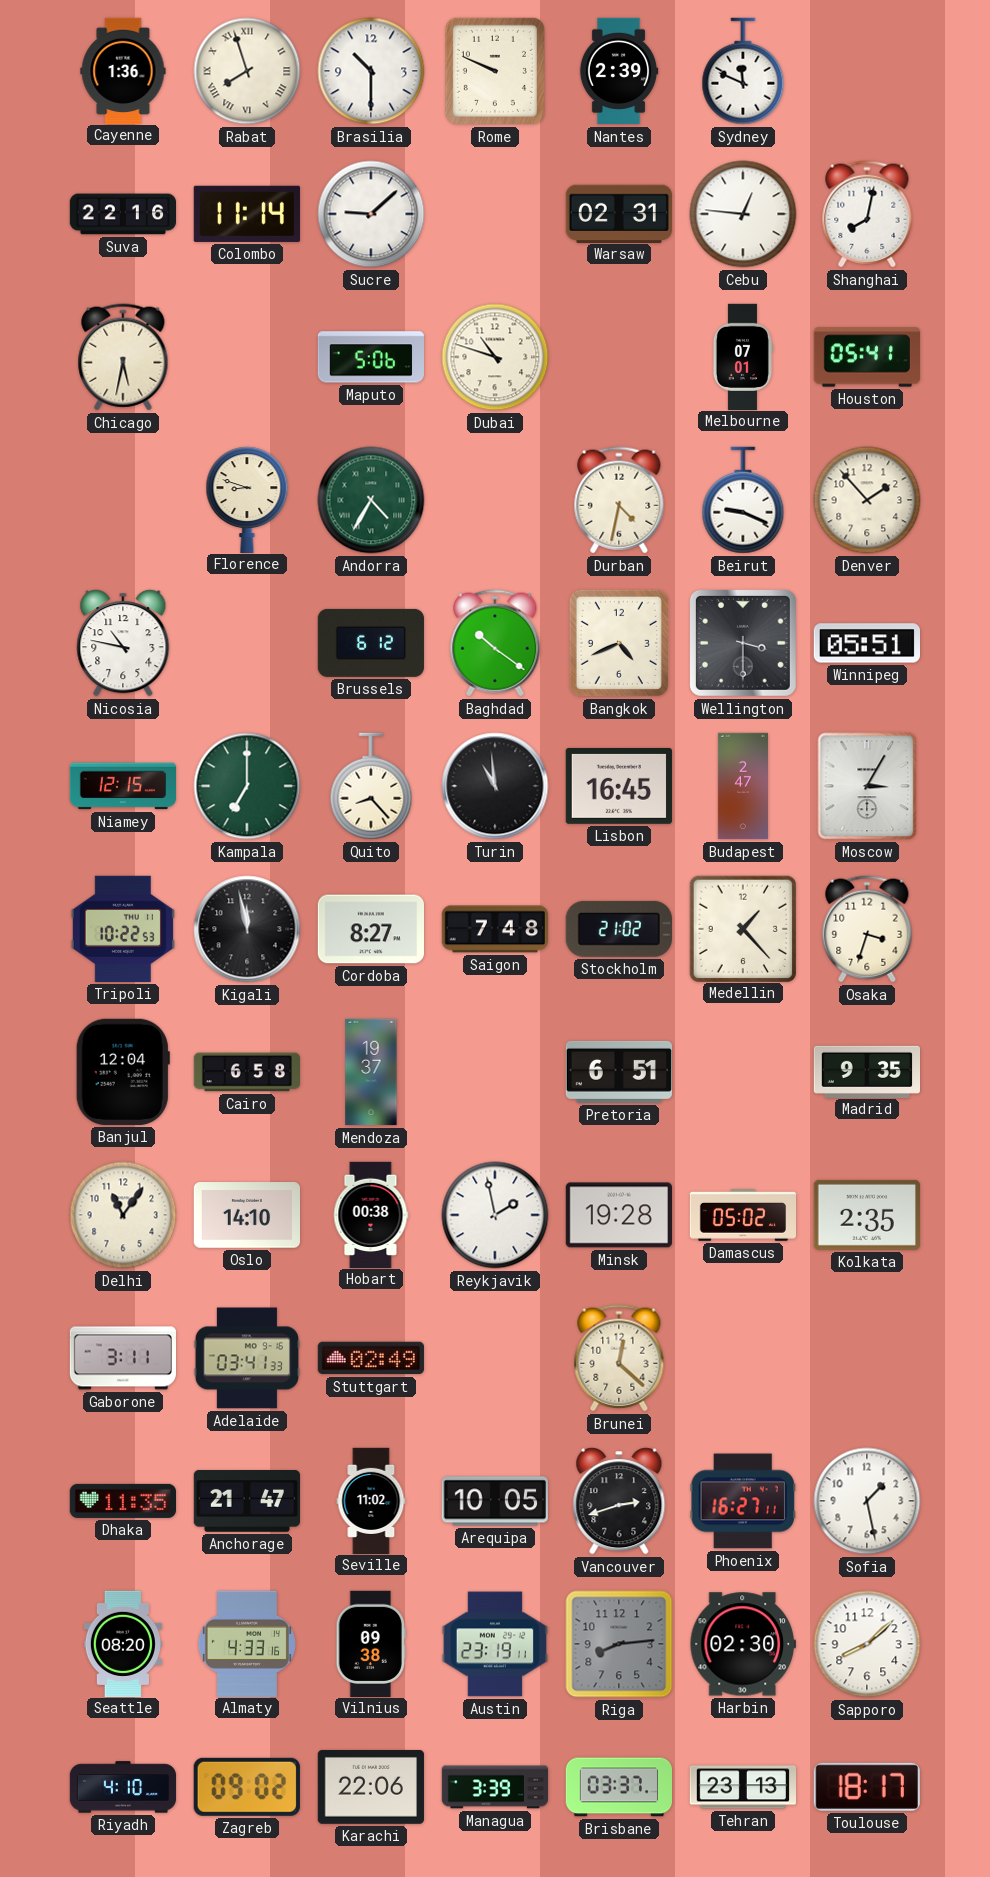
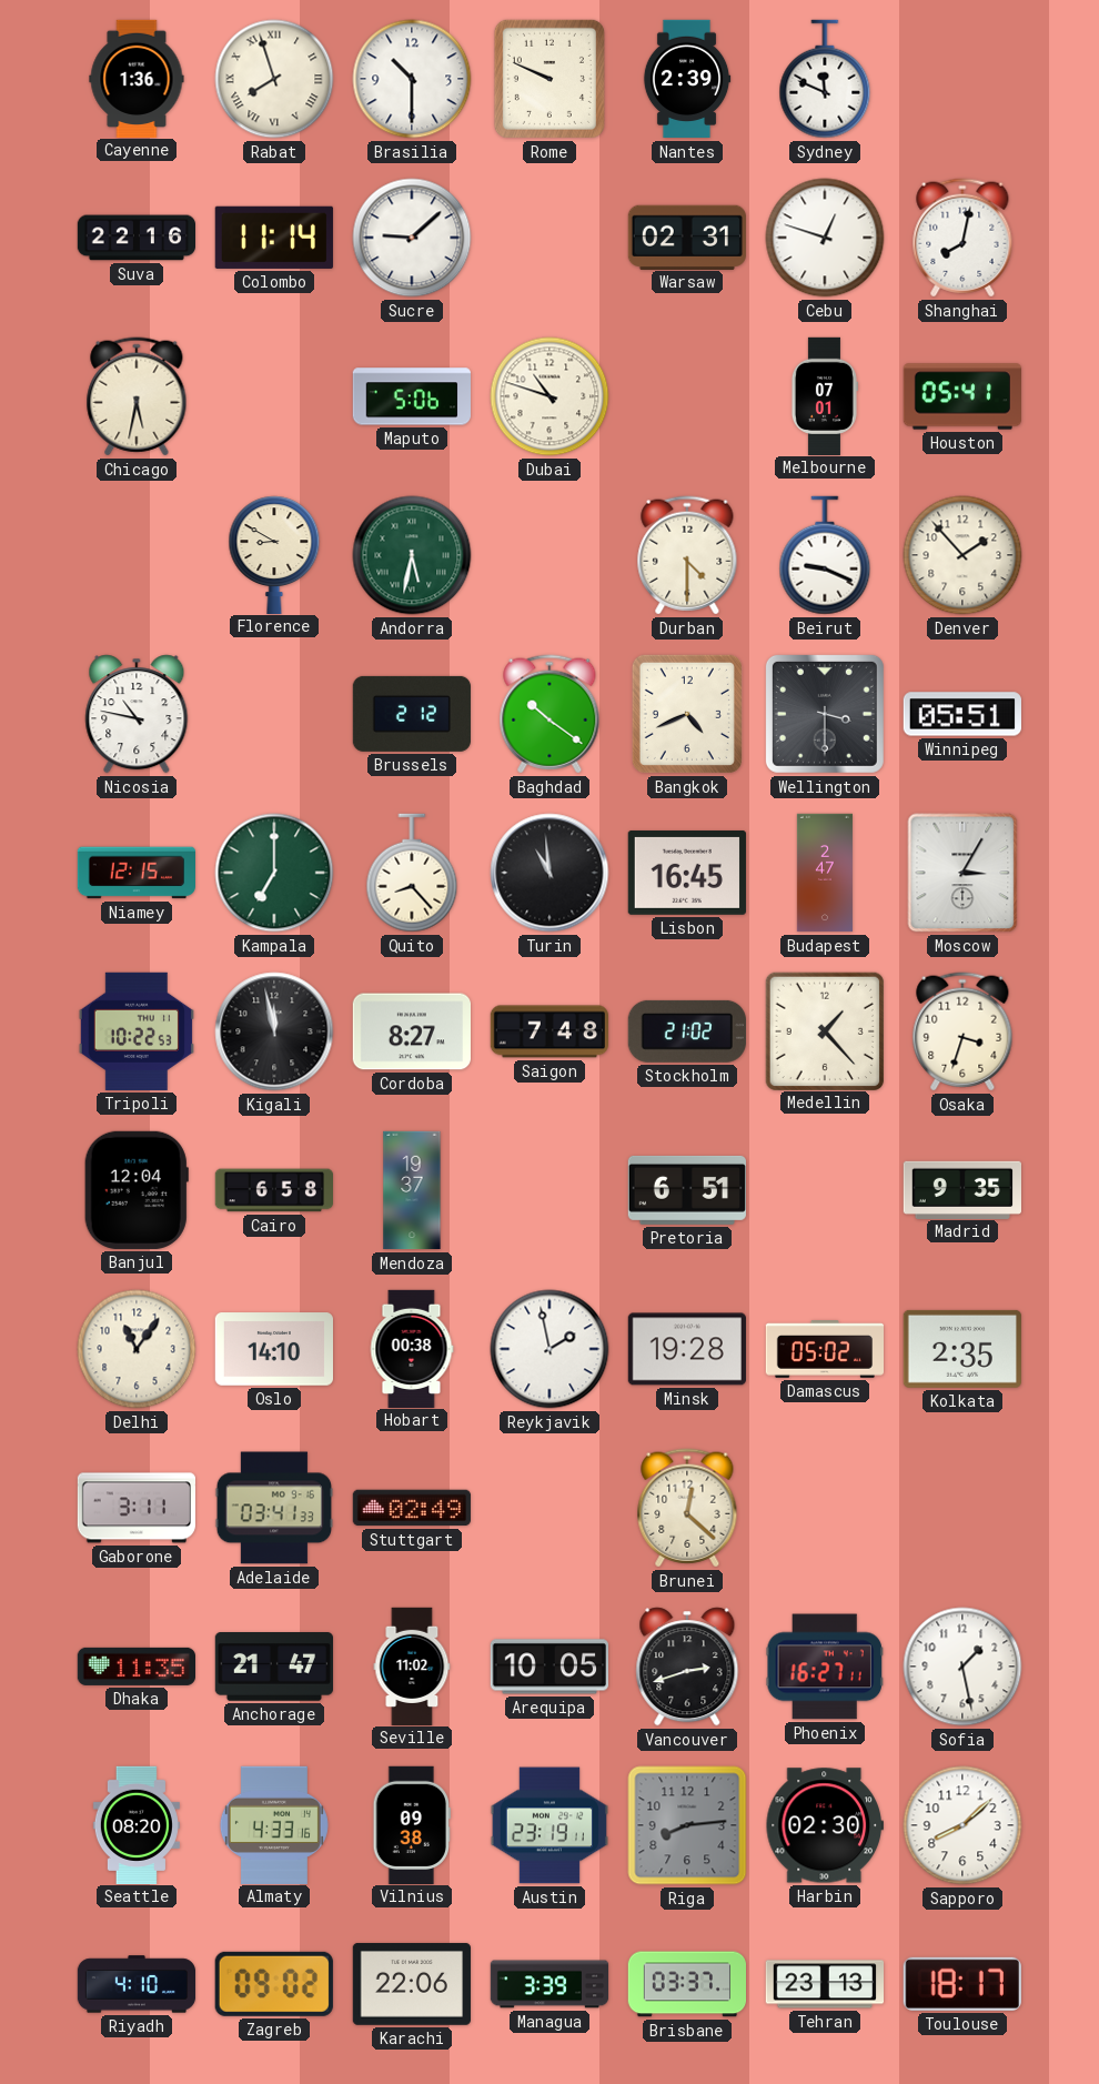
Cebu: 12:46 -> 12:48
Florence: 8:48 -> 8:50
Andorra: 4:35 -> 5:32
Durban: 4:32 -> 4:30
Brussels: 6:12 -> 2:12
